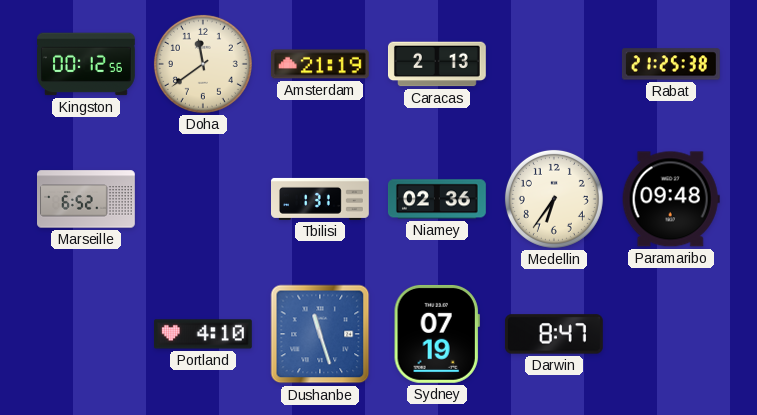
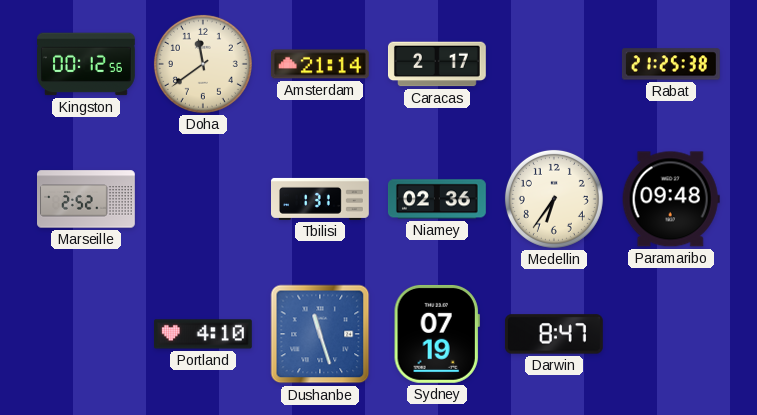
Amsterdam: 21:19 -> 21:14
Caracas: 2:13 -> 2:17
Marseille: 6:52 -> 2:52
